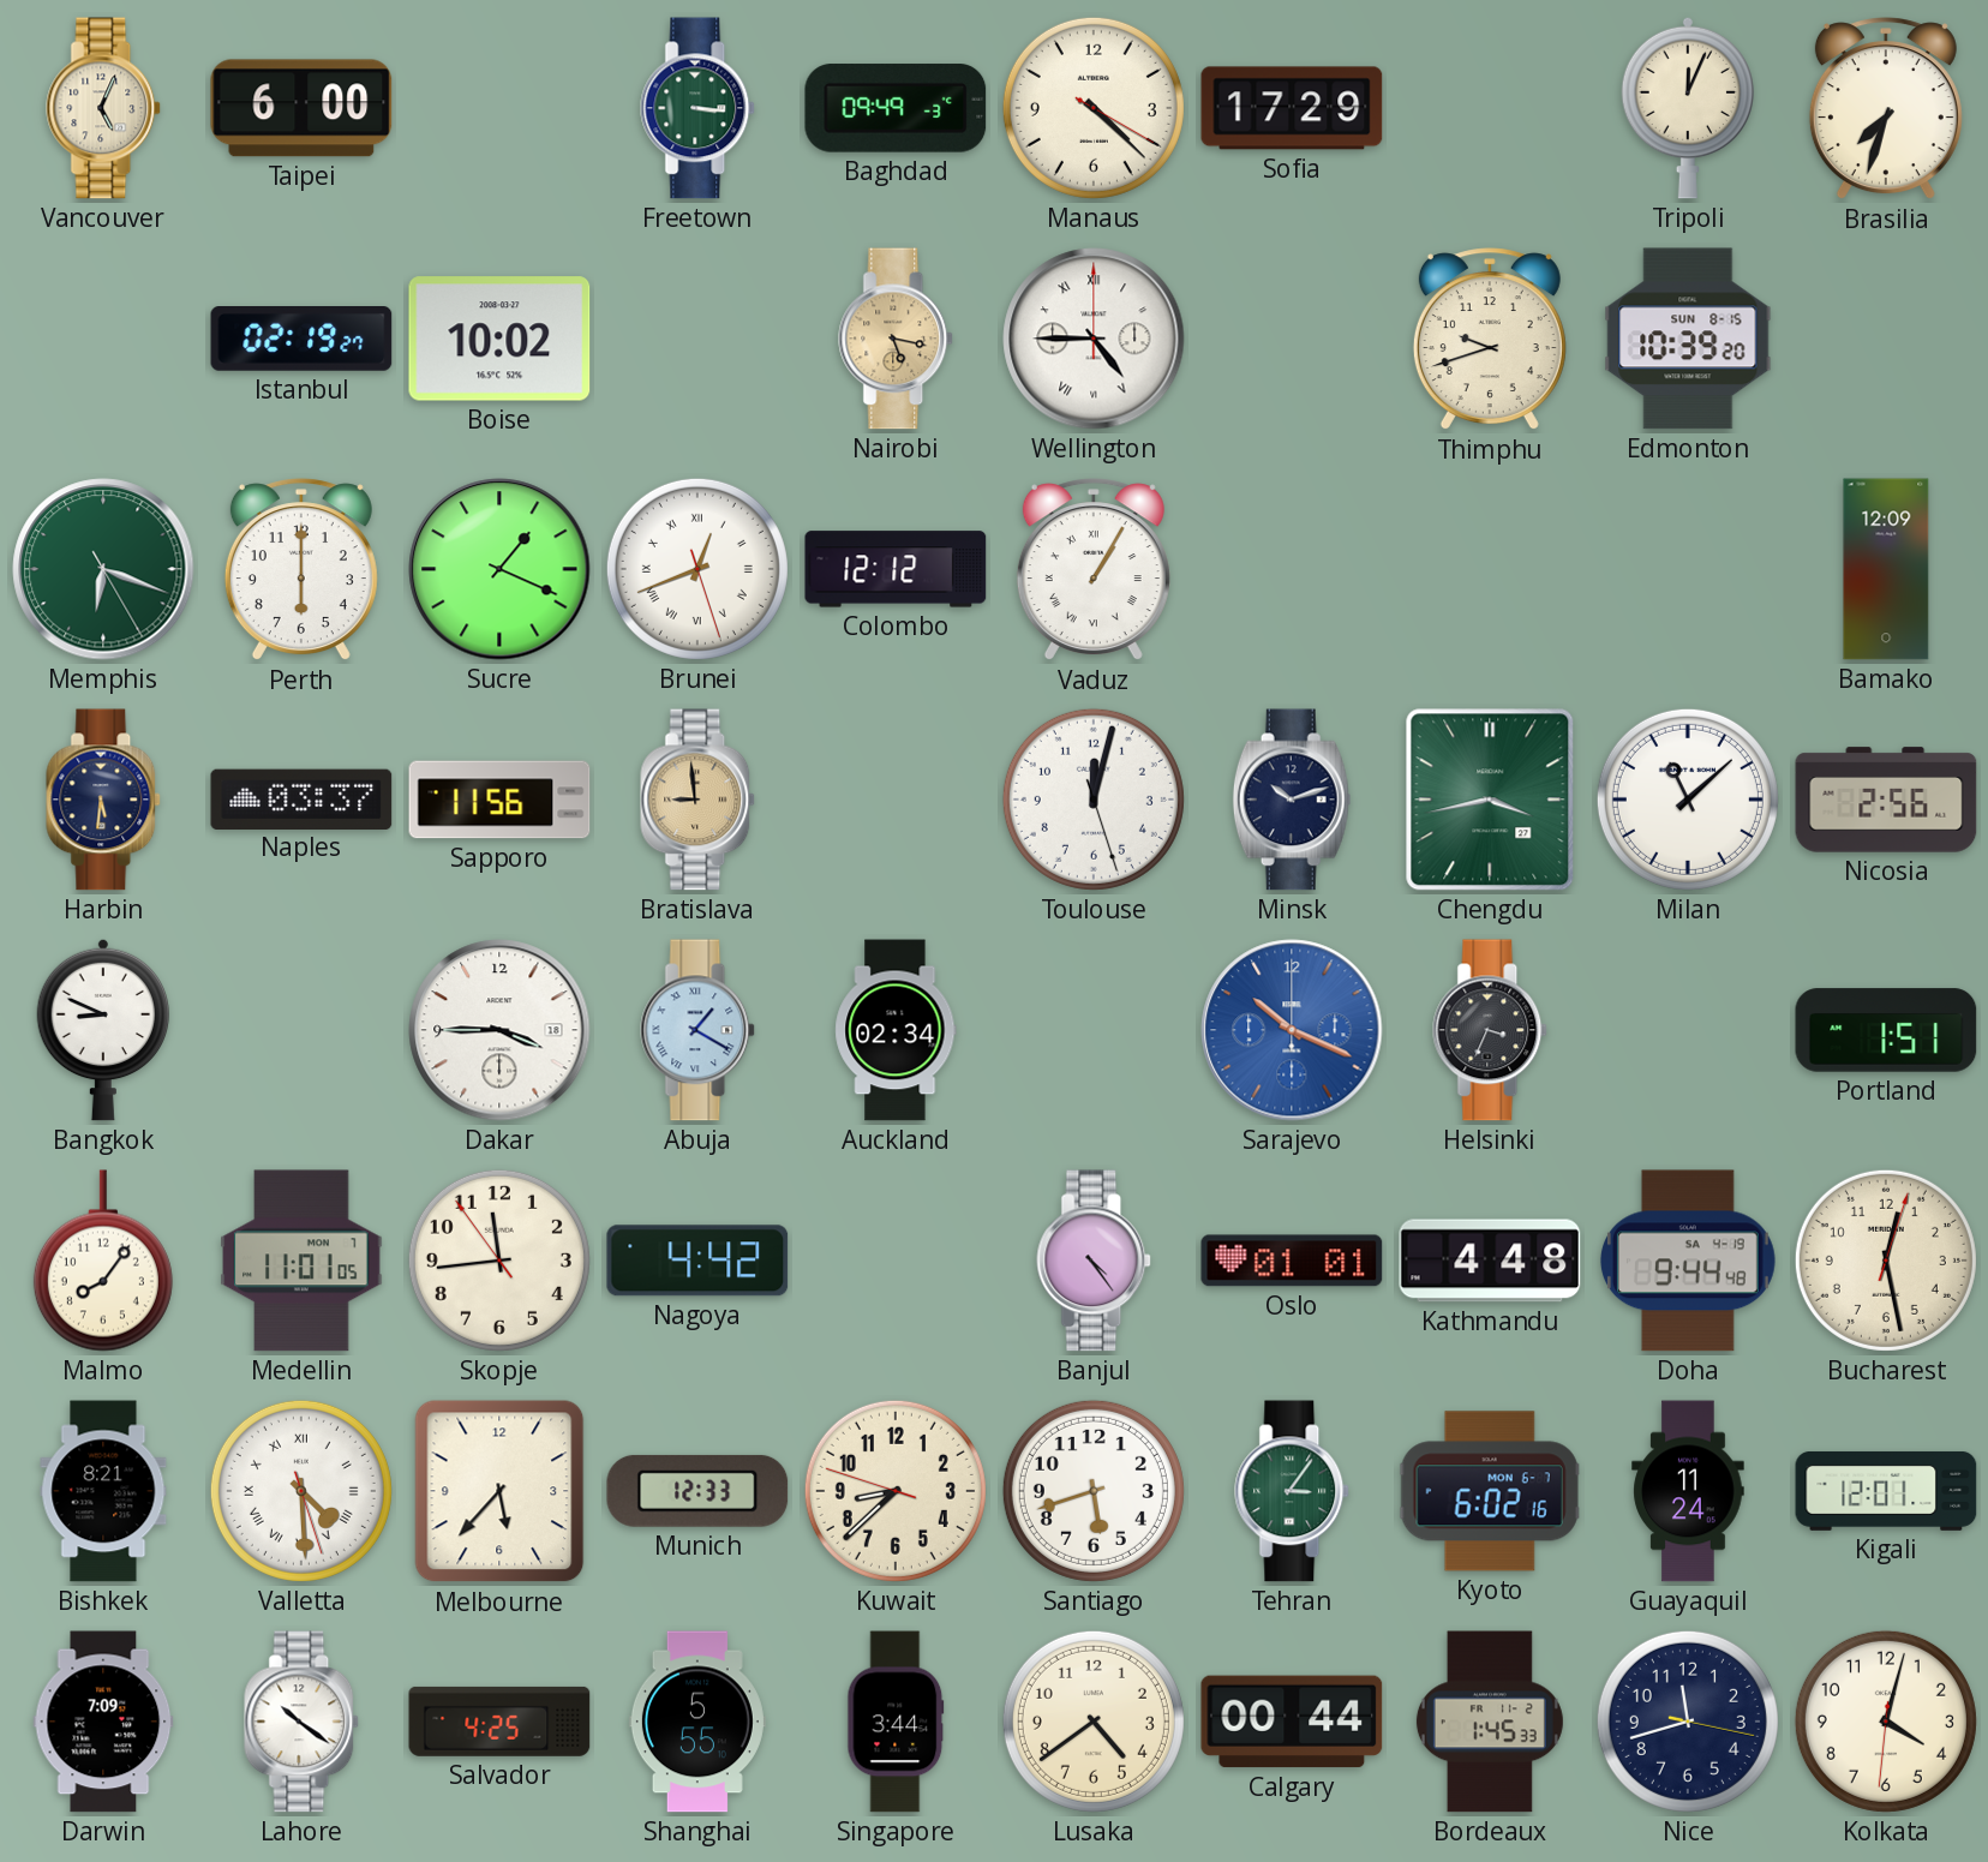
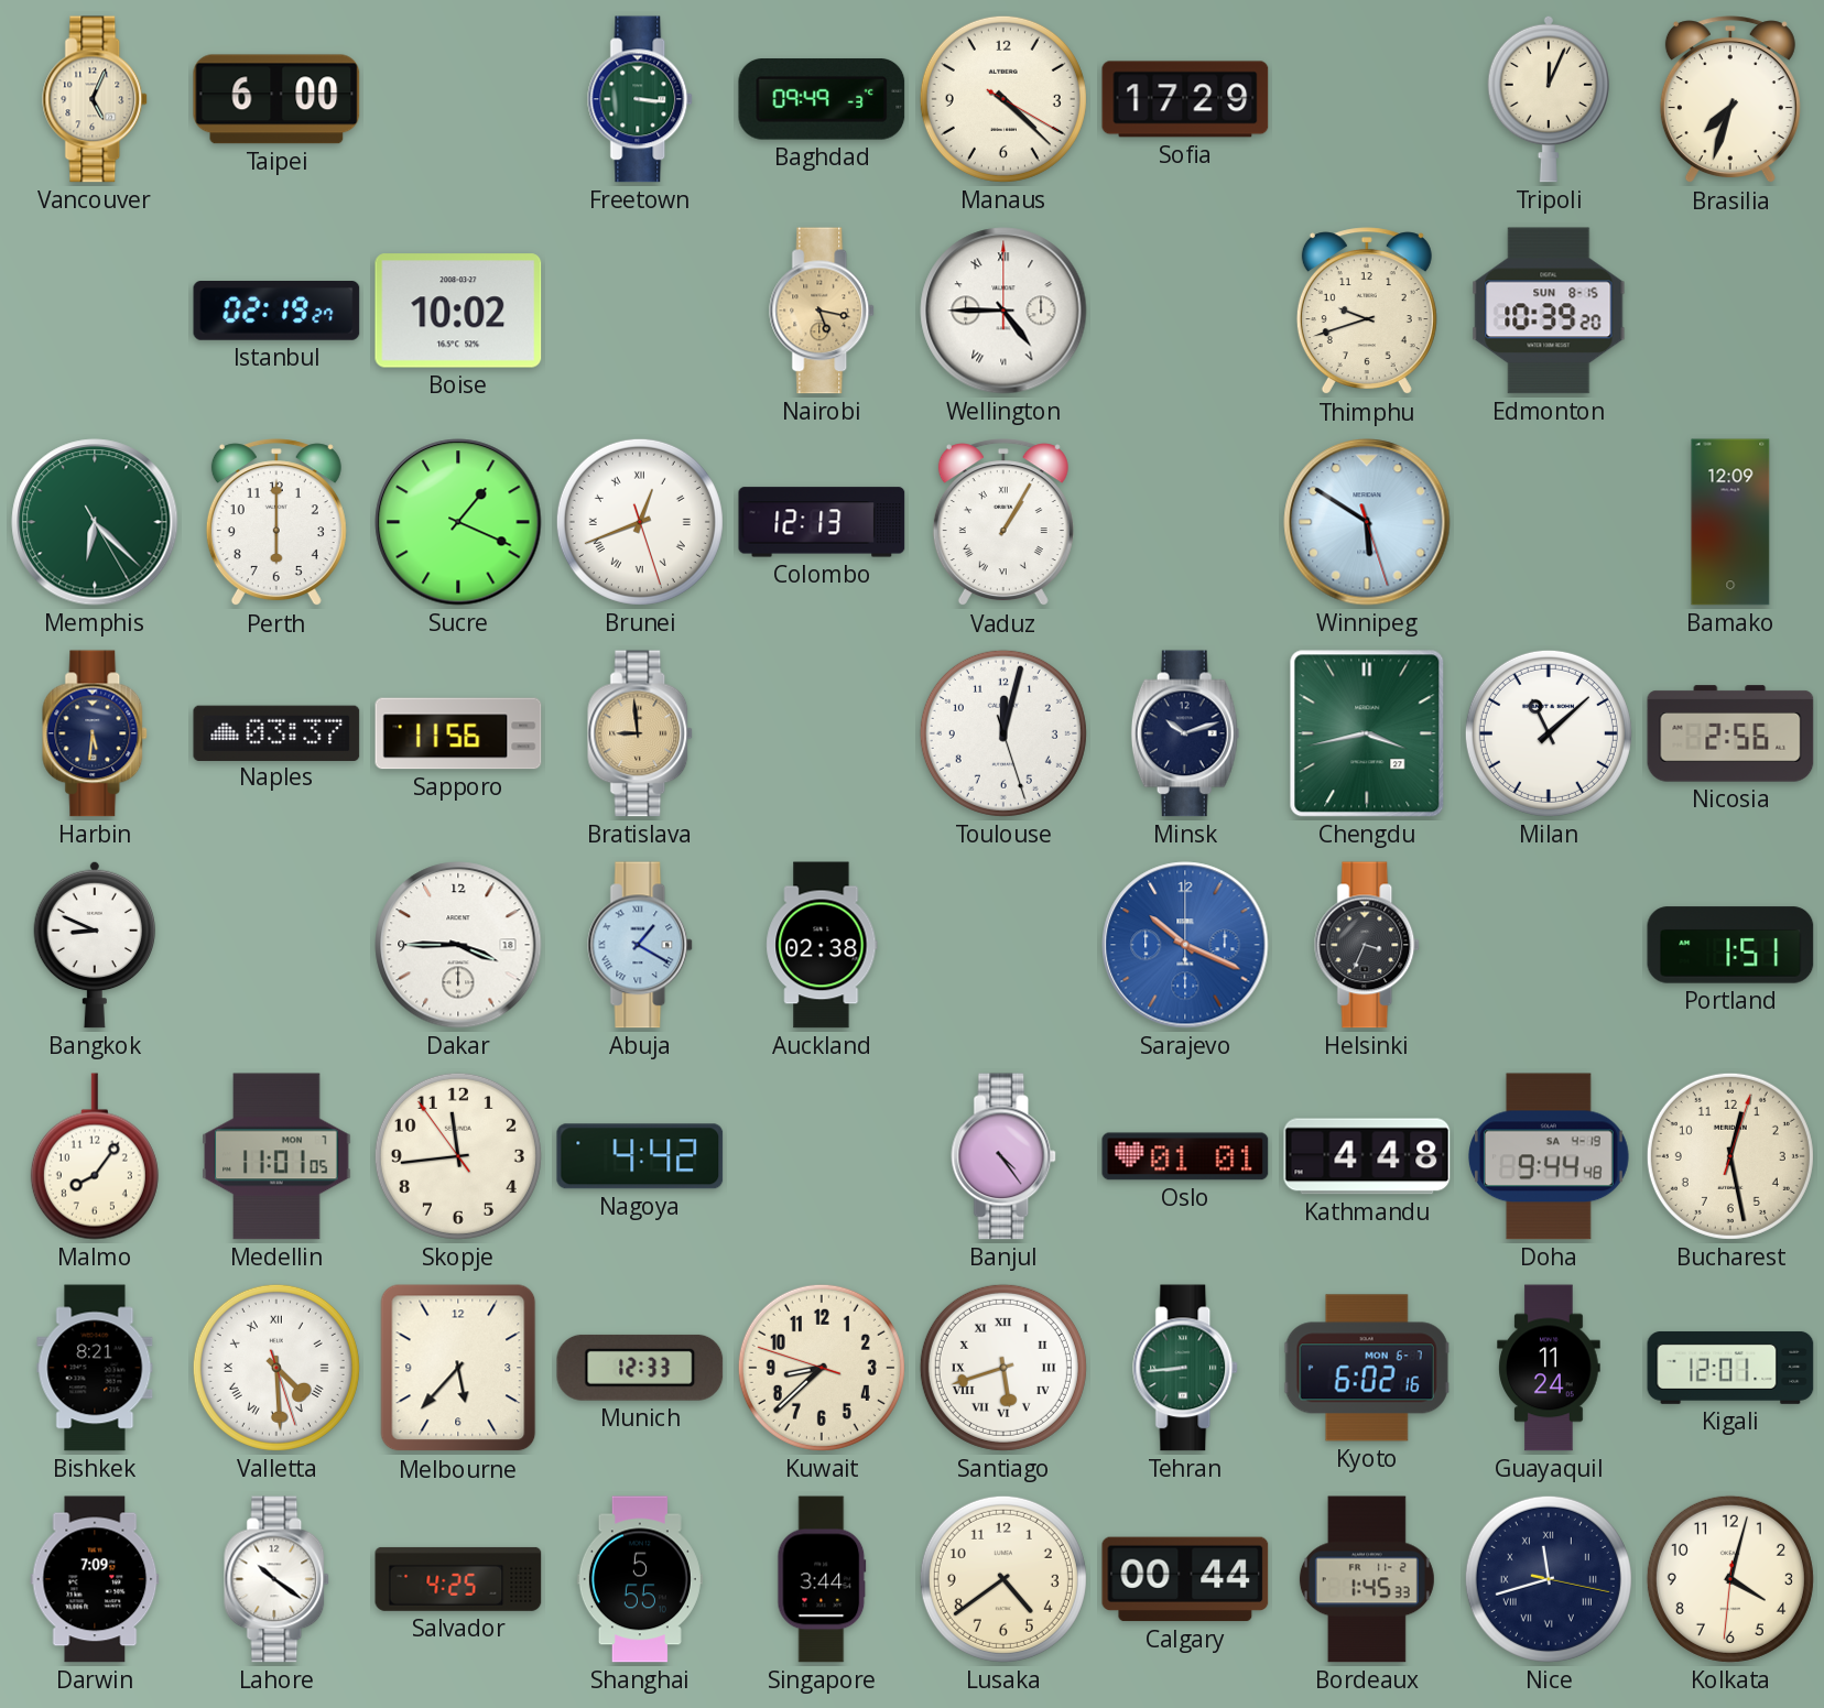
Memphis: 6:18 -> 6:22
Colombo: 12:12 -> 12:13
Winnipeg: none -> 5:50
Auckland: 02:34 -> 02:38
Santiago numerals: Arabic -> Roman
Tehran: 3:06 -> 8:44
Nice numerals: Arabic -> Roman
